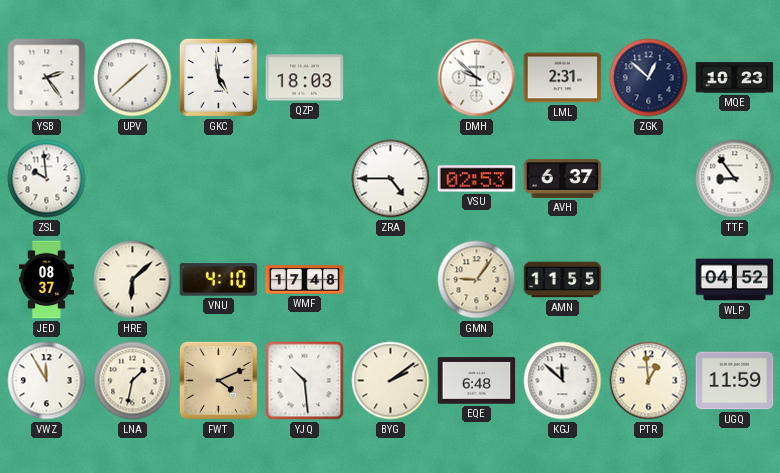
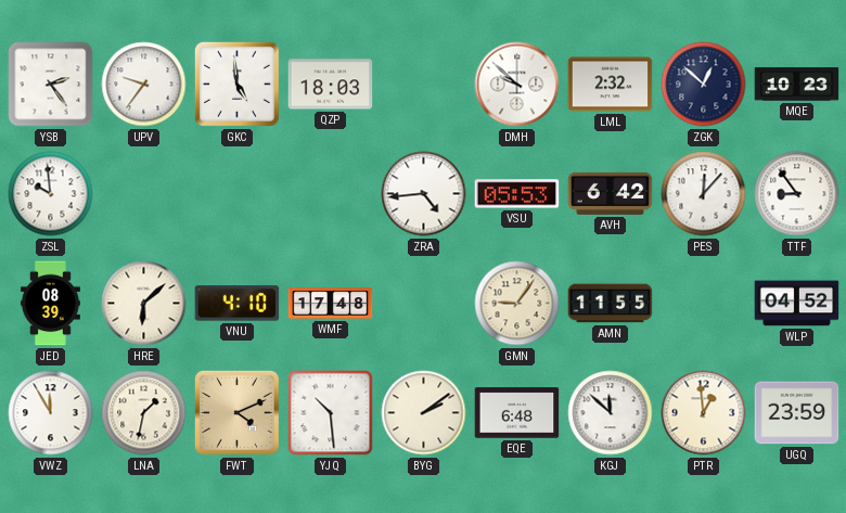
UPV: 1:38 -> 9:36
LML: 2:31 -> 2:32
ZRA: 4:45 -> 4:44
VSU: 02:53 -> 05:53
AVH: 6:37 -> 6:42
PES: none -> 12:07
JED: 08:37 -> 08:39
UGQ: 11:59 -> 23:59
